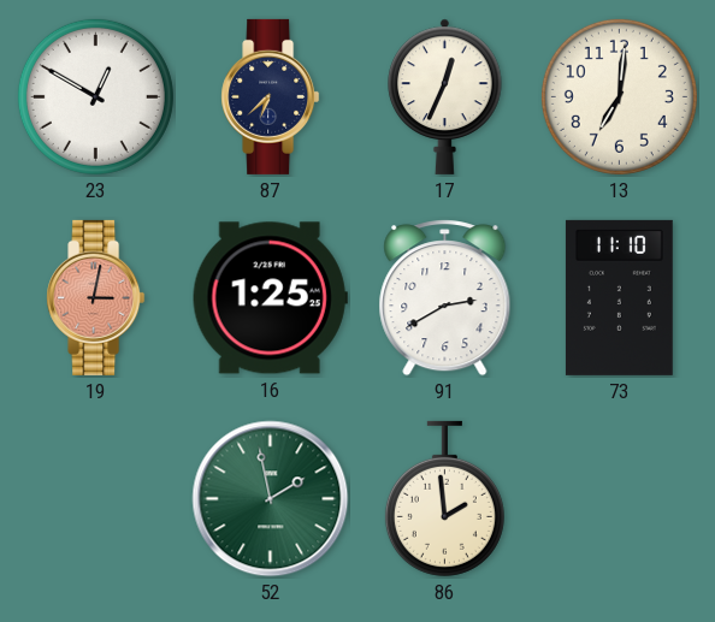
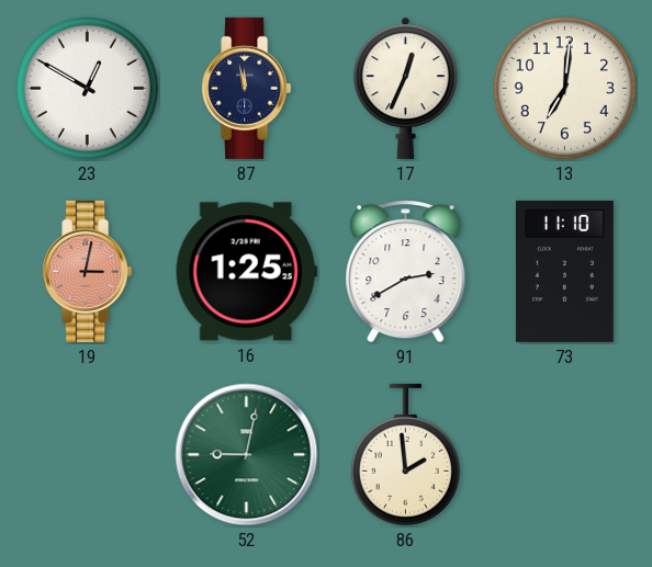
87: 6:38 -> 11:58
52: 1:58 -> 9:02
